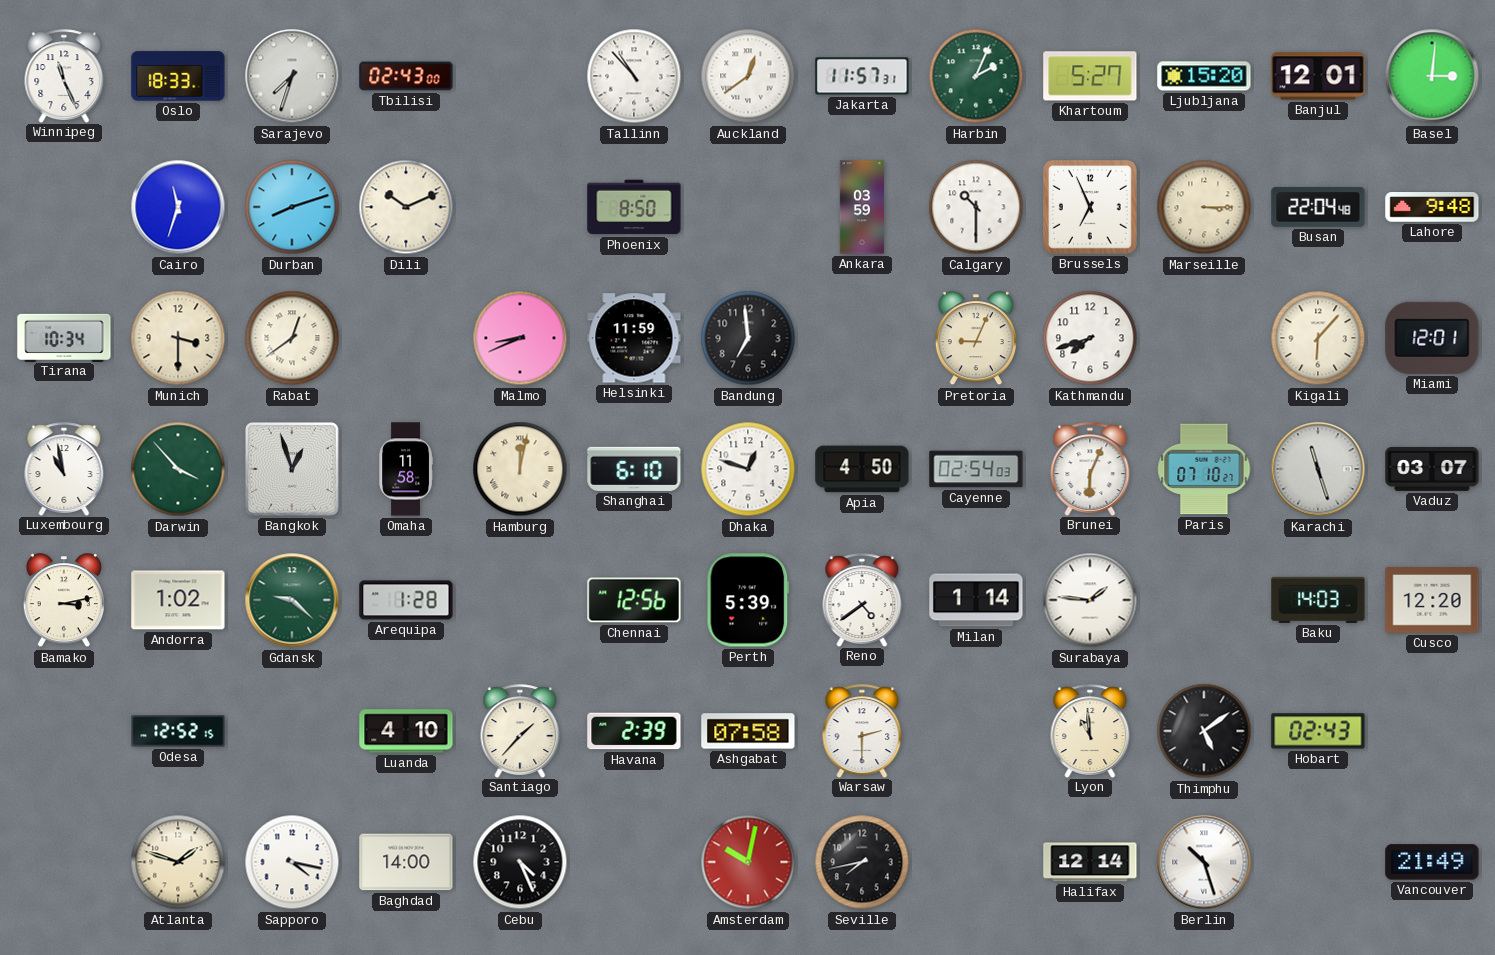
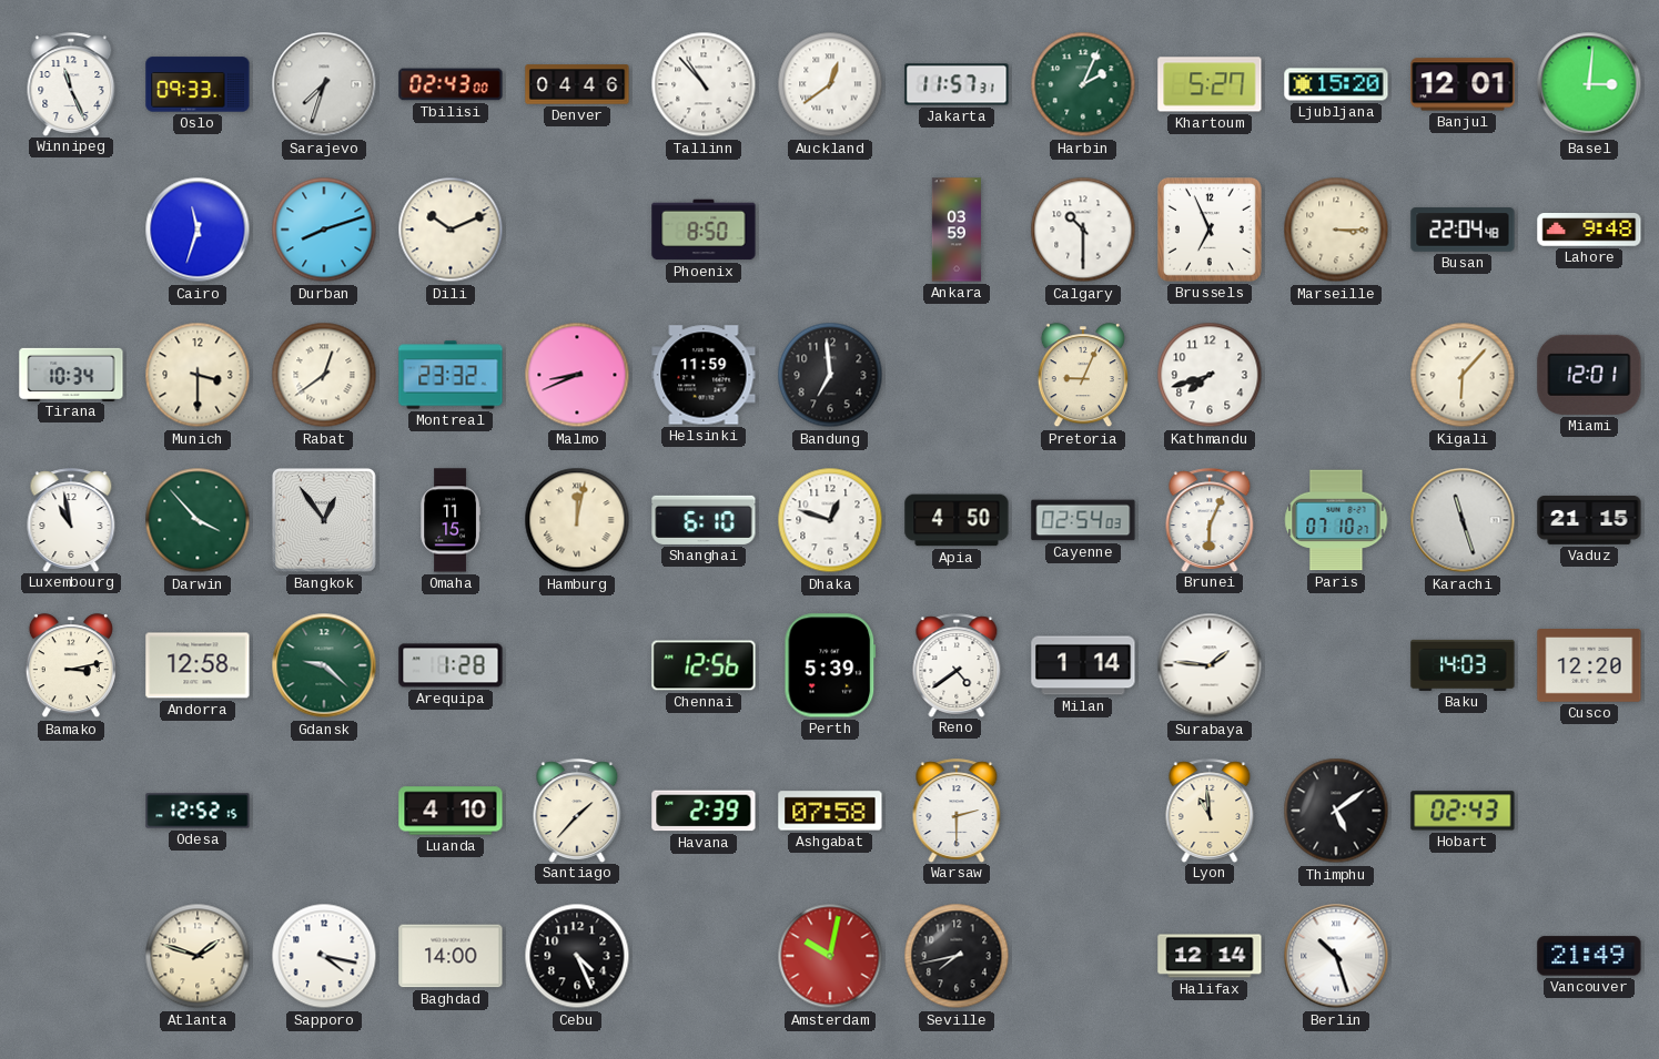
Oslo: 18:33 -> 09:33
Denver: none -> 04:46
Montreal: none -> 23:32
Bangkok: 12:57 -> 12:54
Omaha: 11:58 -> 11:15
Vaduz: 03:07 -> 21:15
Andorra: 1:02 -> 12:58
